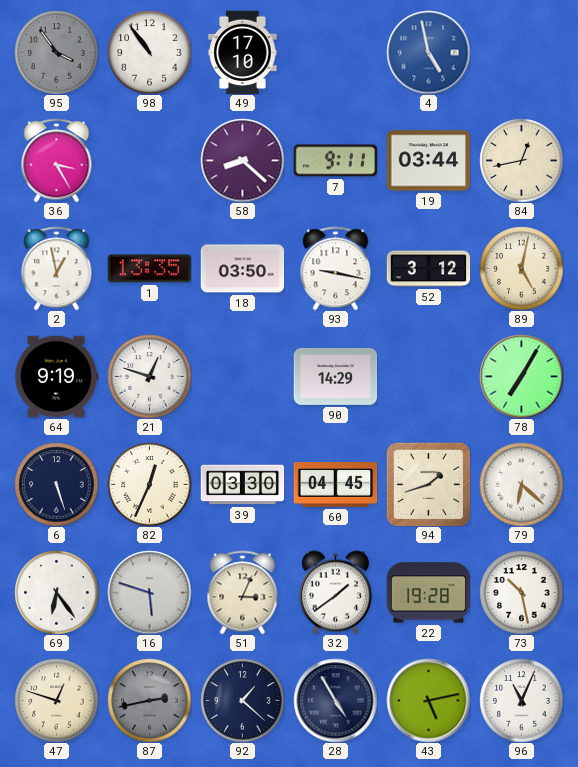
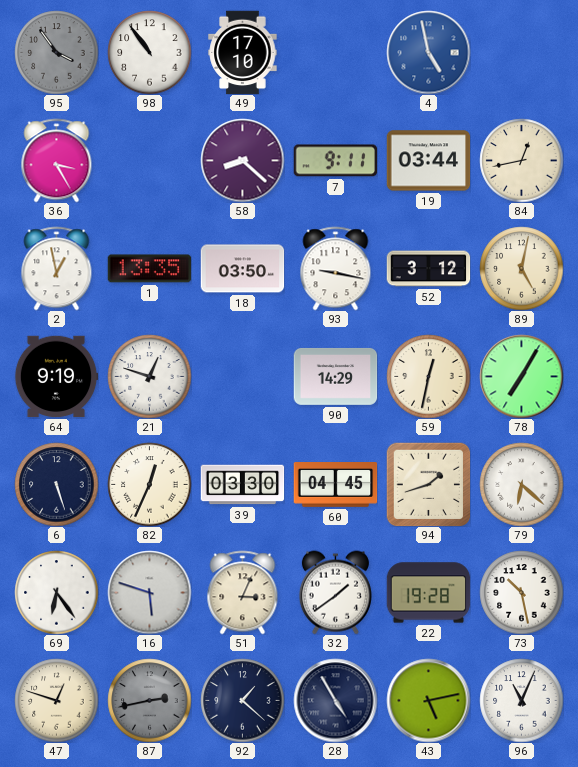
59: none -> 12:32
